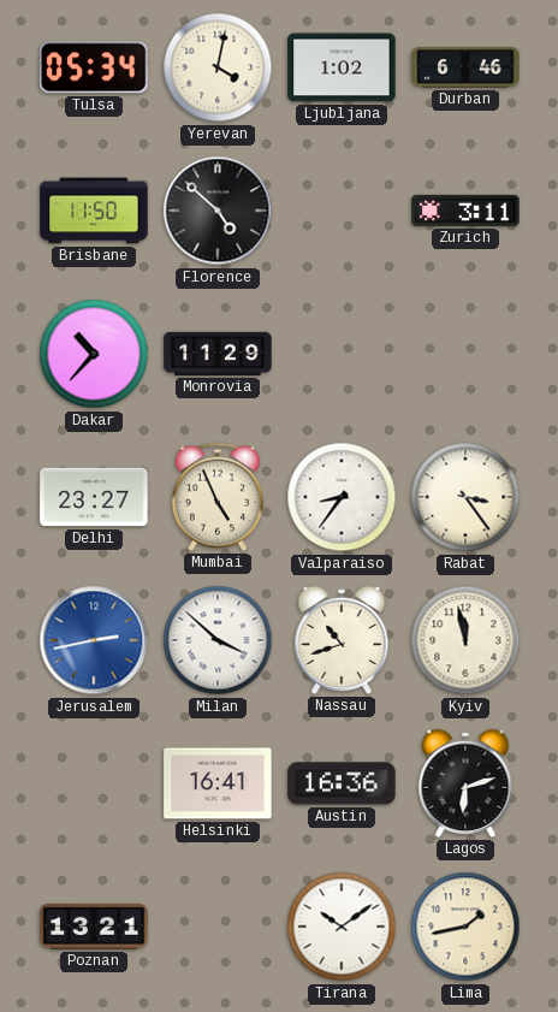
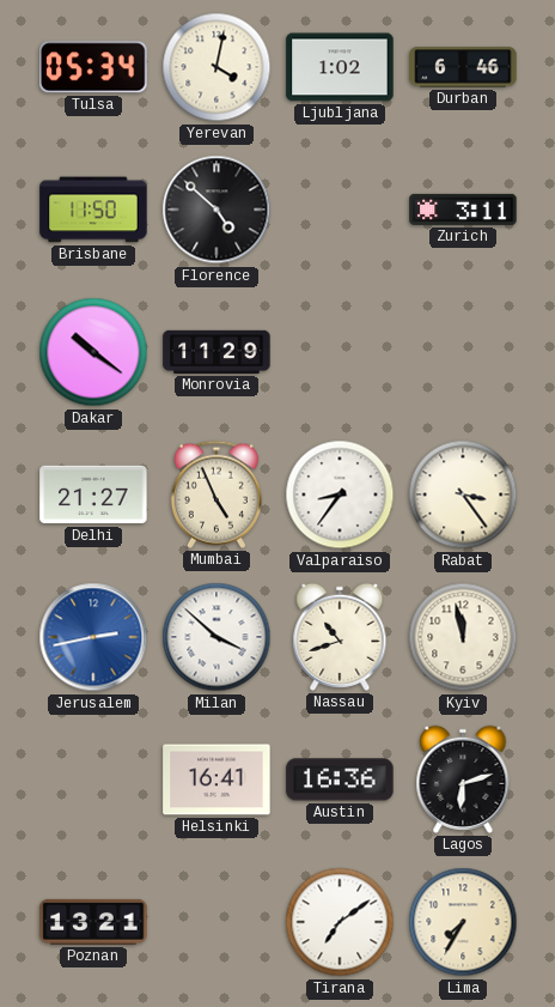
Dakar: 10:37 -> 10:21
Delhi: 23:27 -> 21:27
Tirana: 10:09 -> 7:09
Lima: 1:43 -> 7:35
